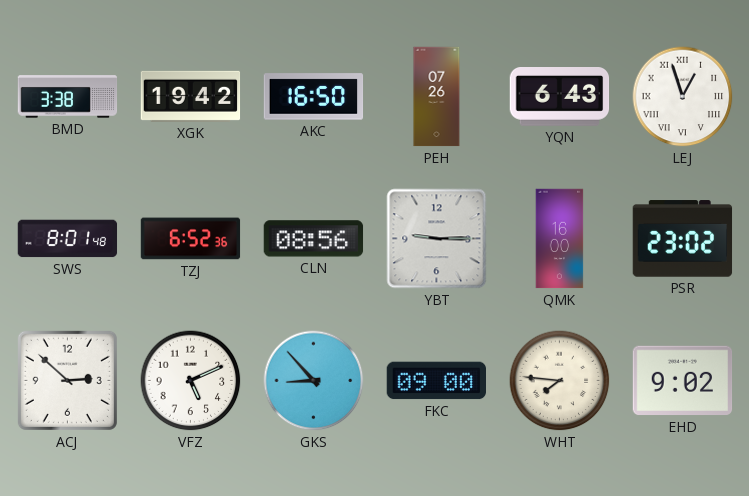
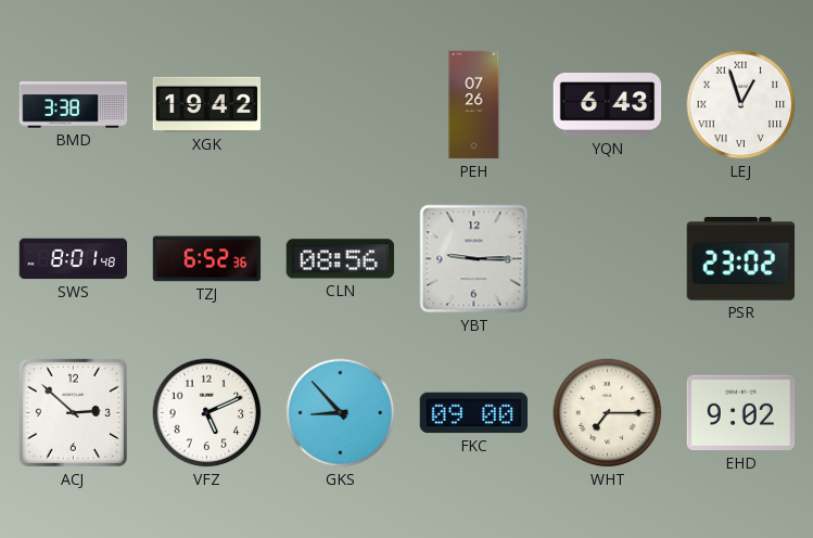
AKC: 16:50 -> none
QMK: 16:00 -> none
WHT: 7:46 -> 7:15
